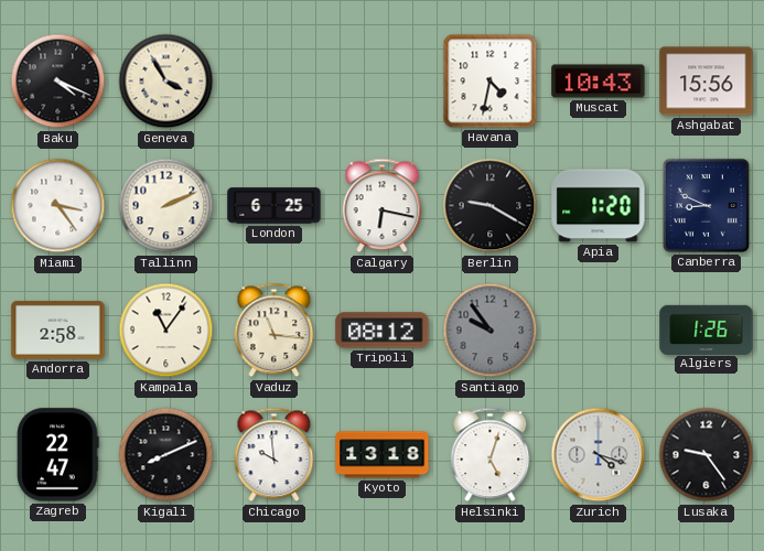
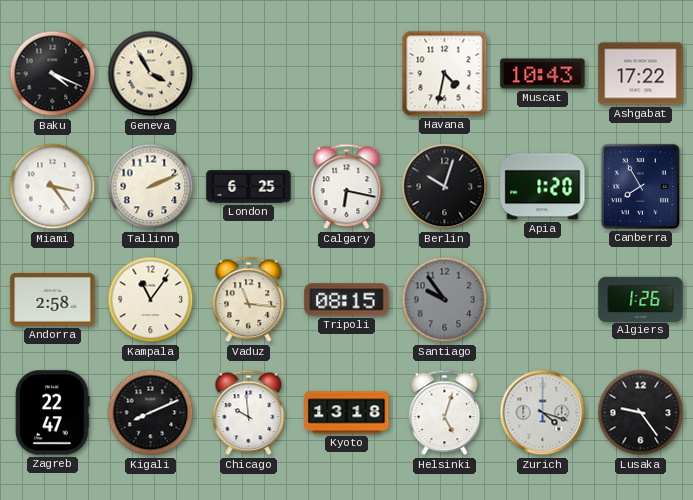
Ashgabat: 15:56 -> 17:22
Berlin: 9:20 -> 10:03
Canberra: 8:49 -> 7:55
Tripoli: 08:12 -> 08:15
